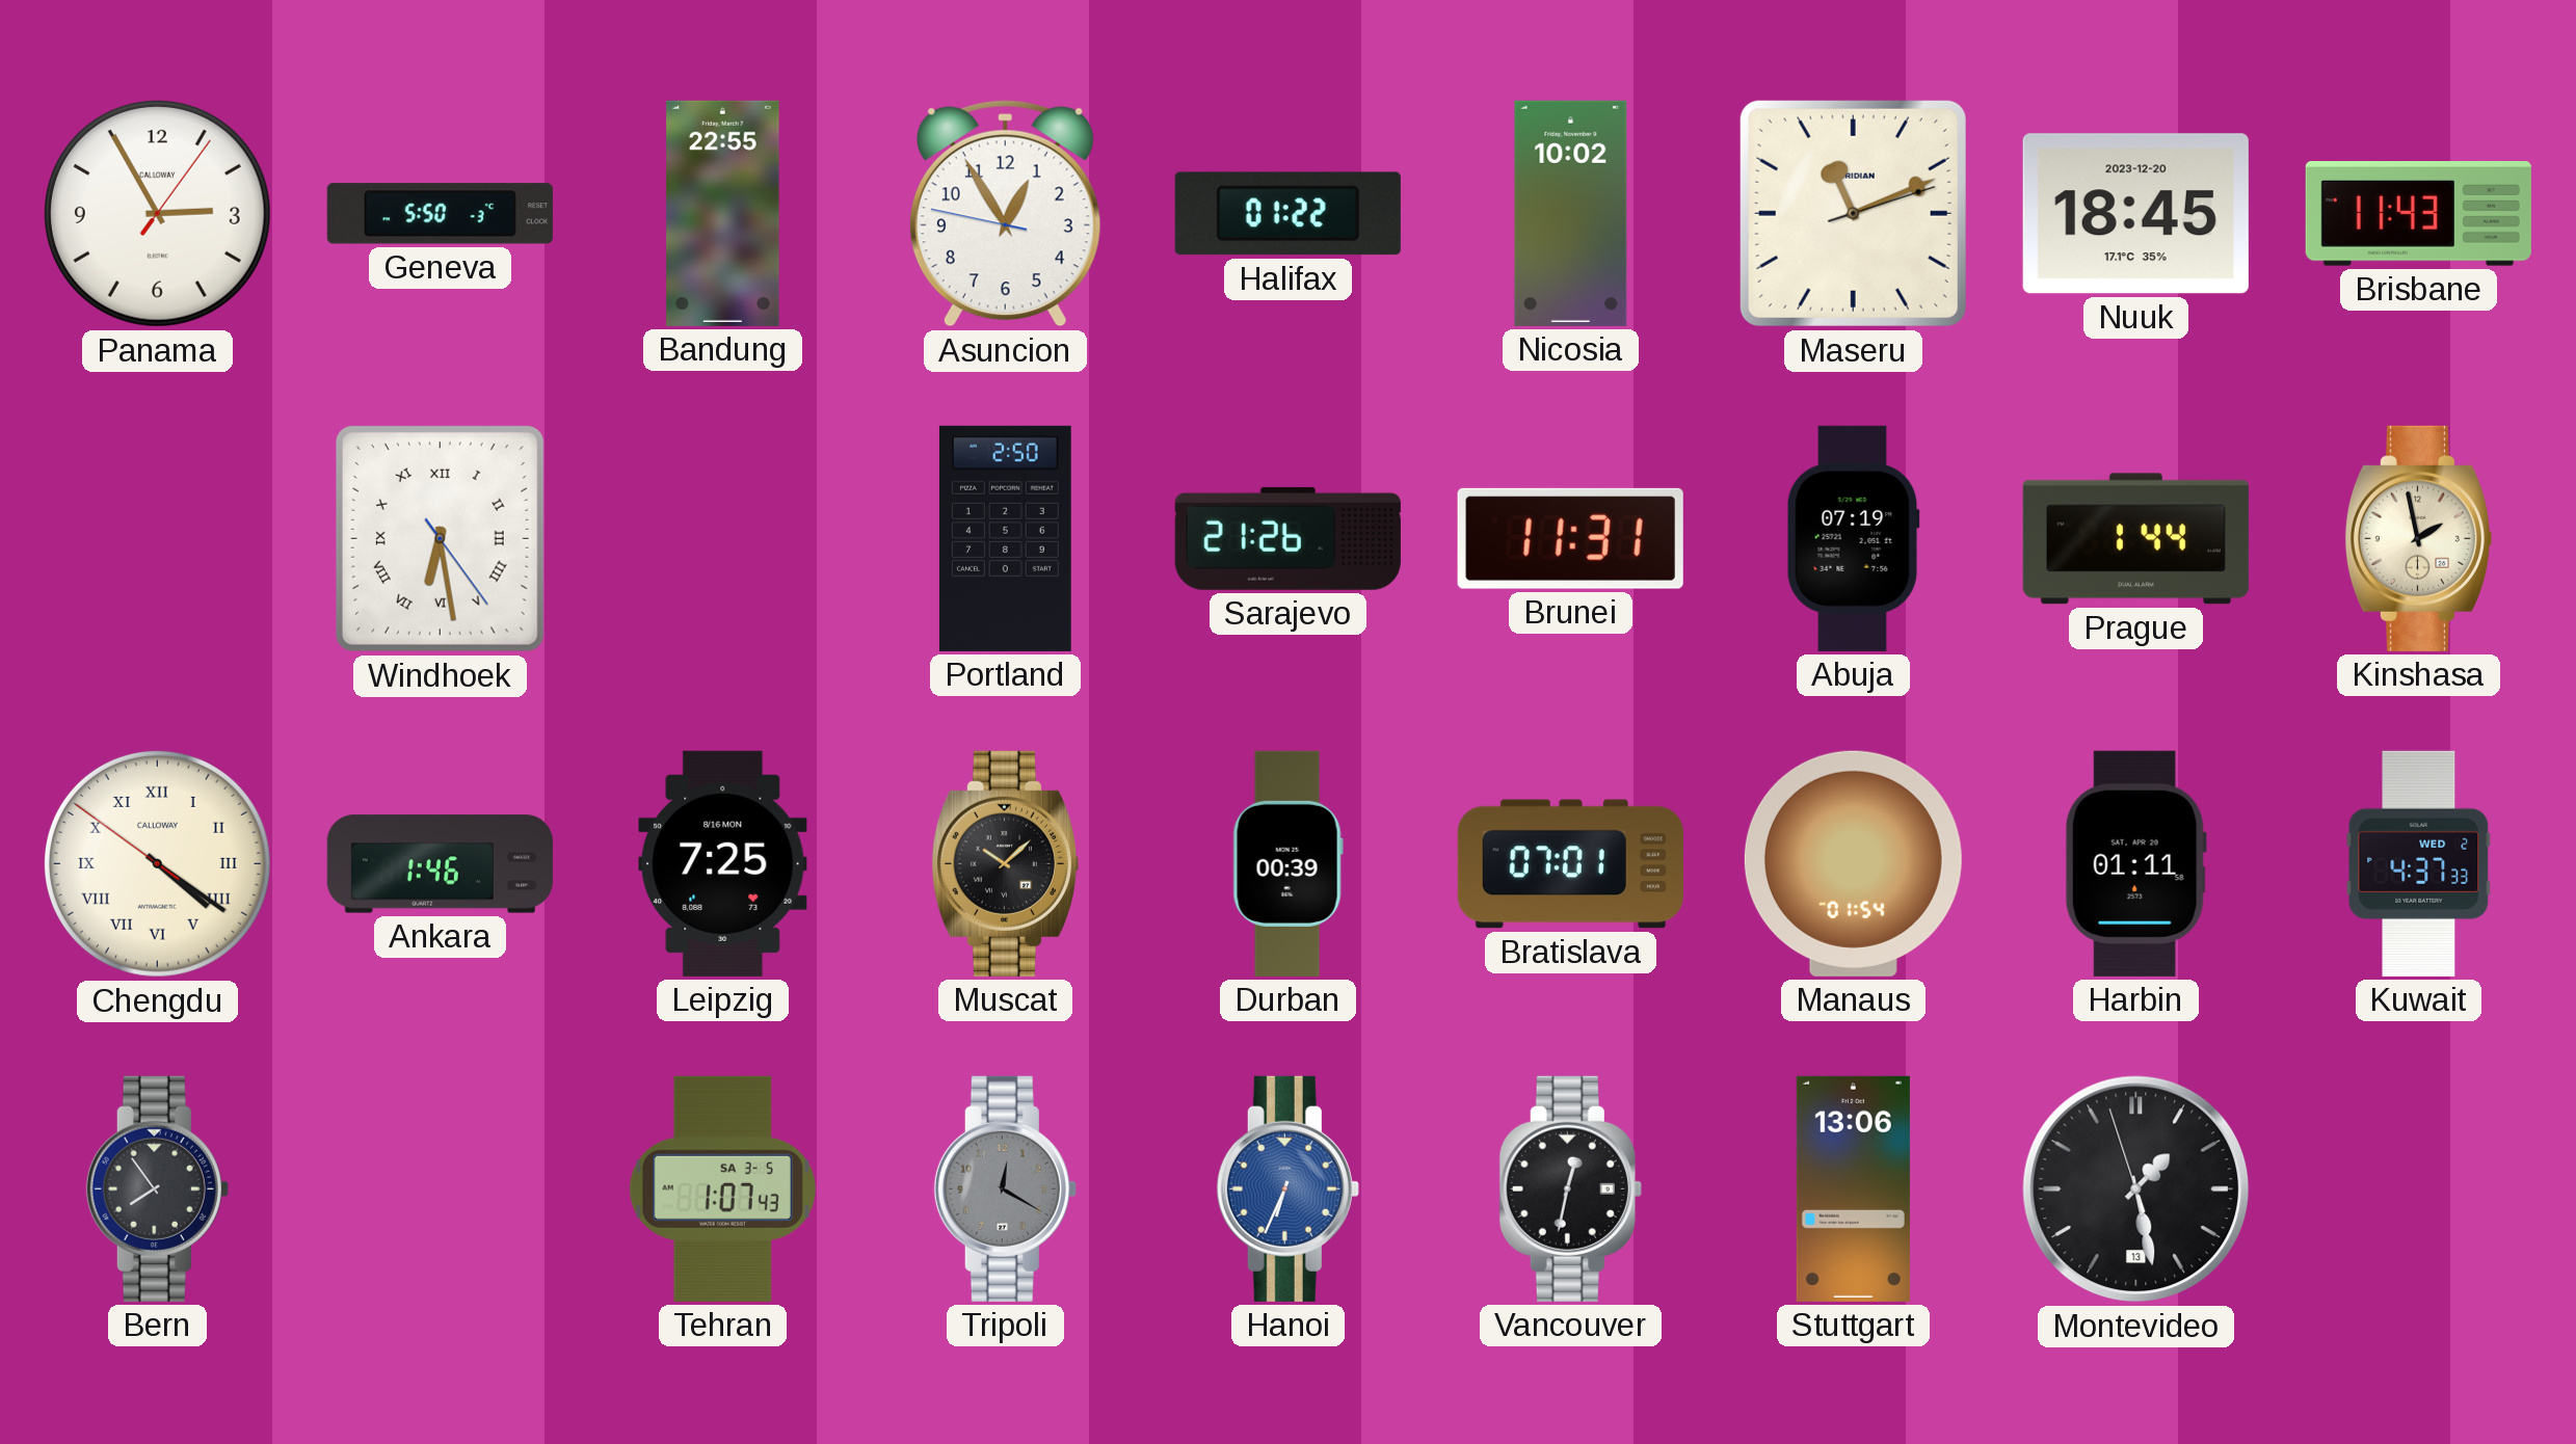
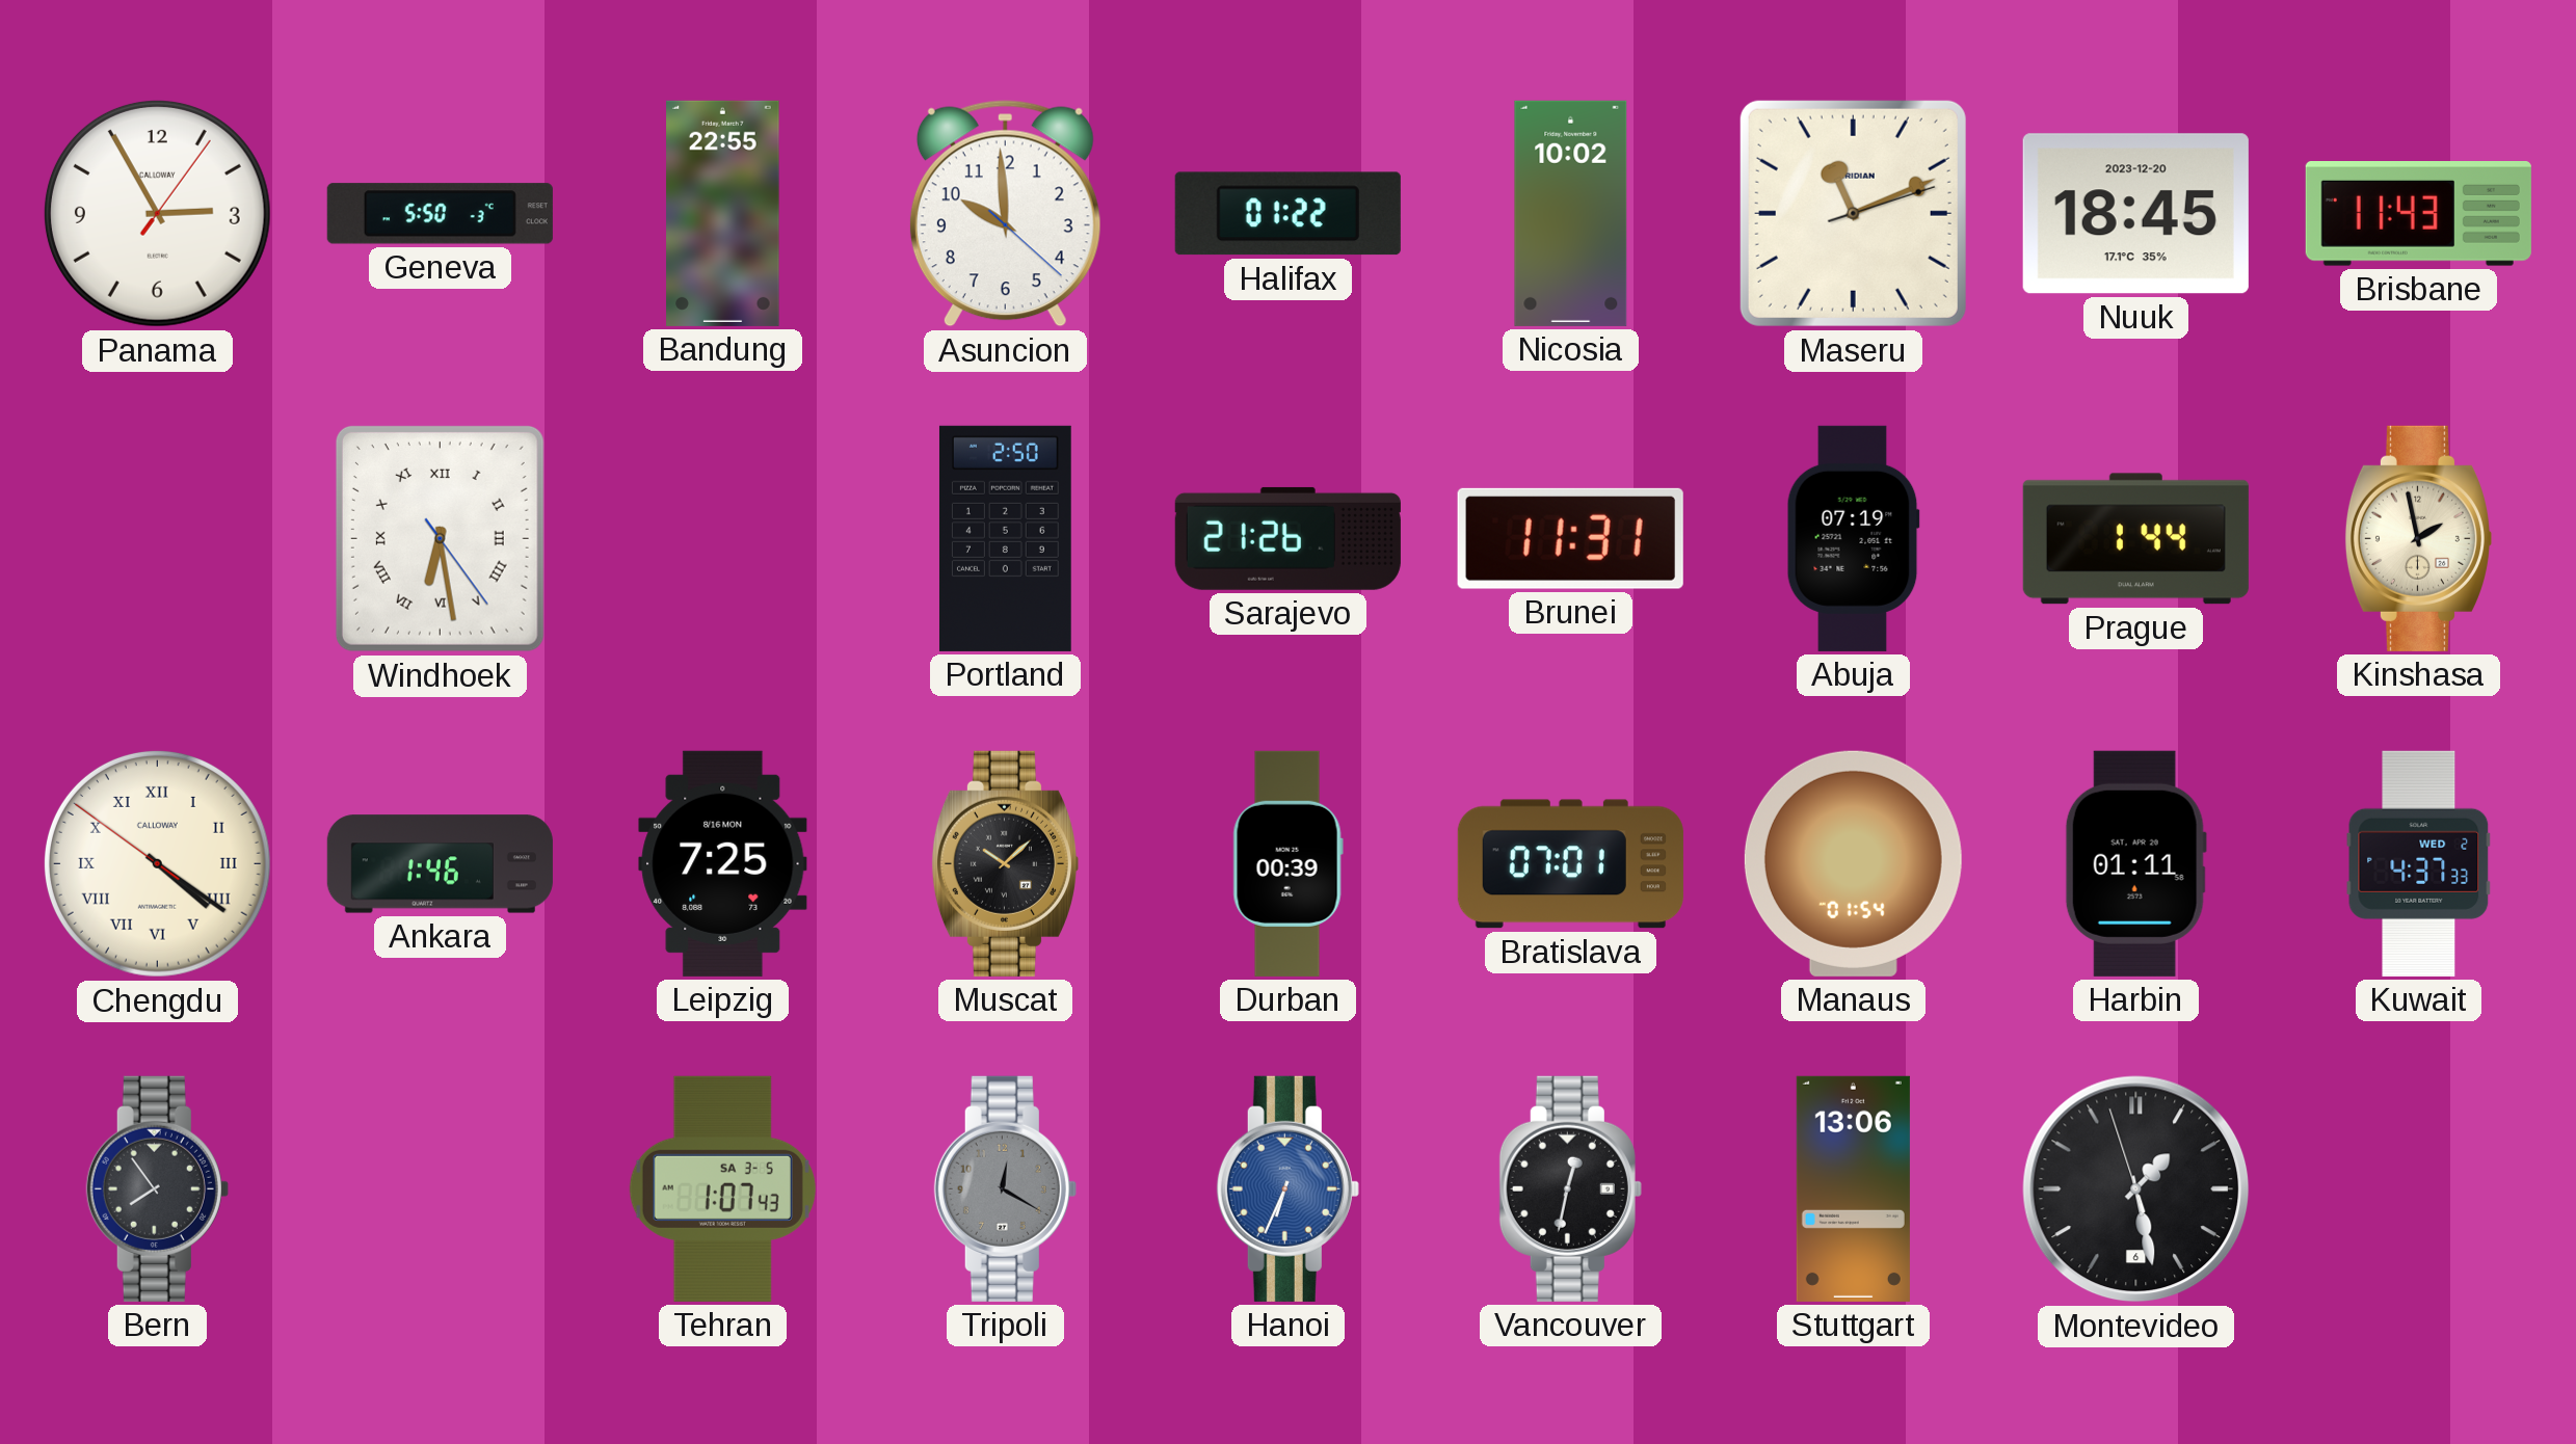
Asuncion: 12:54 -> 9:59
Montevideo date: 13 -> 6
